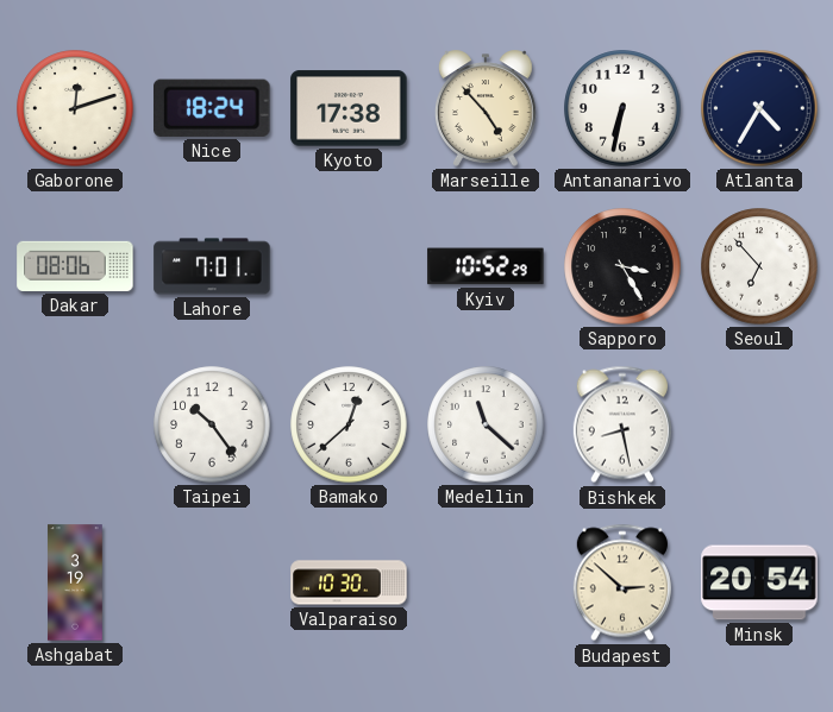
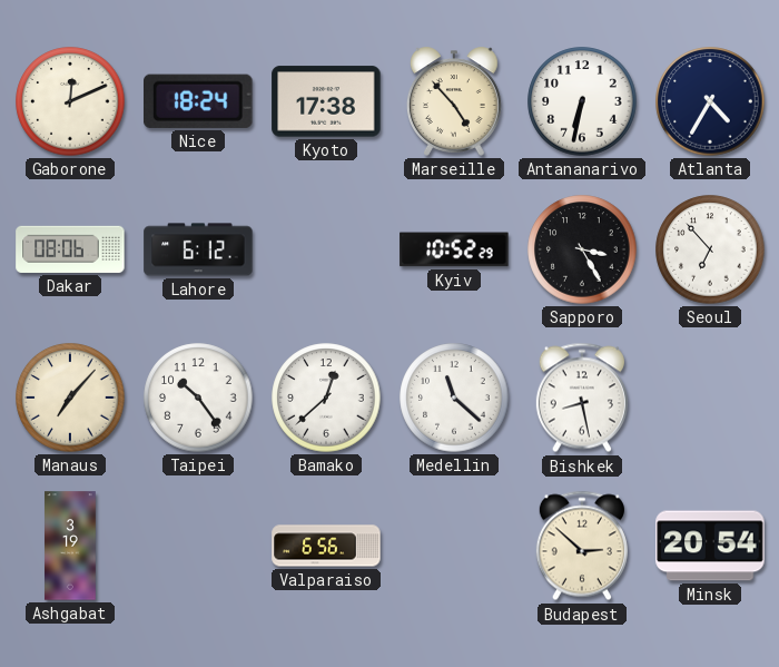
Gaborone: 12:12 -> 12:11
Lahore: 7:01 -> 6:12
Manaus: none -> 7:07
Valparaiso: 10:30 -> 6:56
